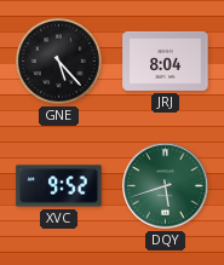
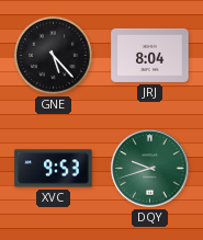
XVC: 9:52 -> 9:53
DQY: 5:42 -> 9:42
